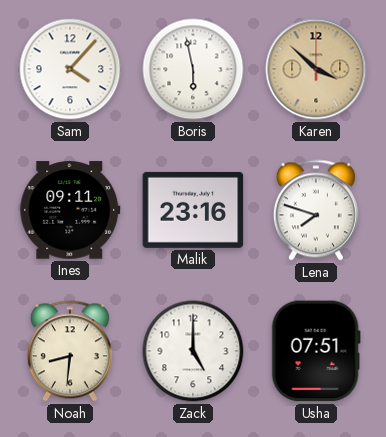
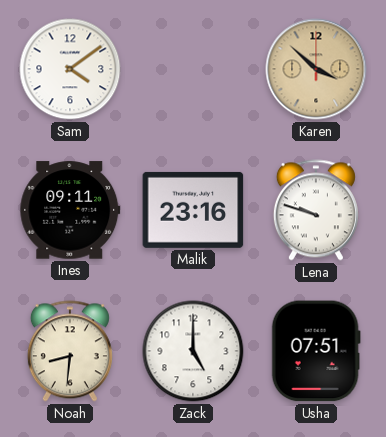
Sam: 4:07 -> 4:09
Boris: 5:58 -> none
Lena: 7:48 -> 9:48
